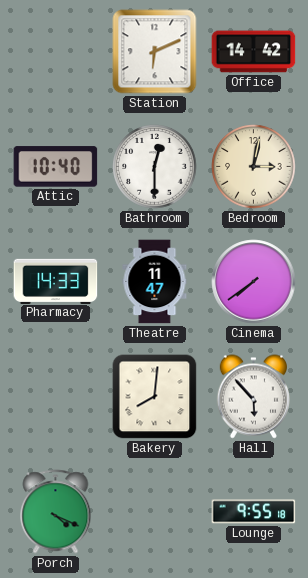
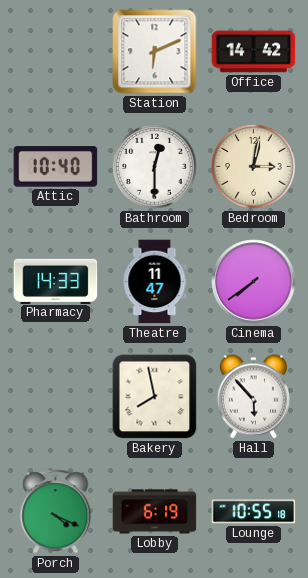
Bakery: 8:01 -> 7:58
Lobby: none -> 6:19
Lounge: 9:55 -> 10:55
